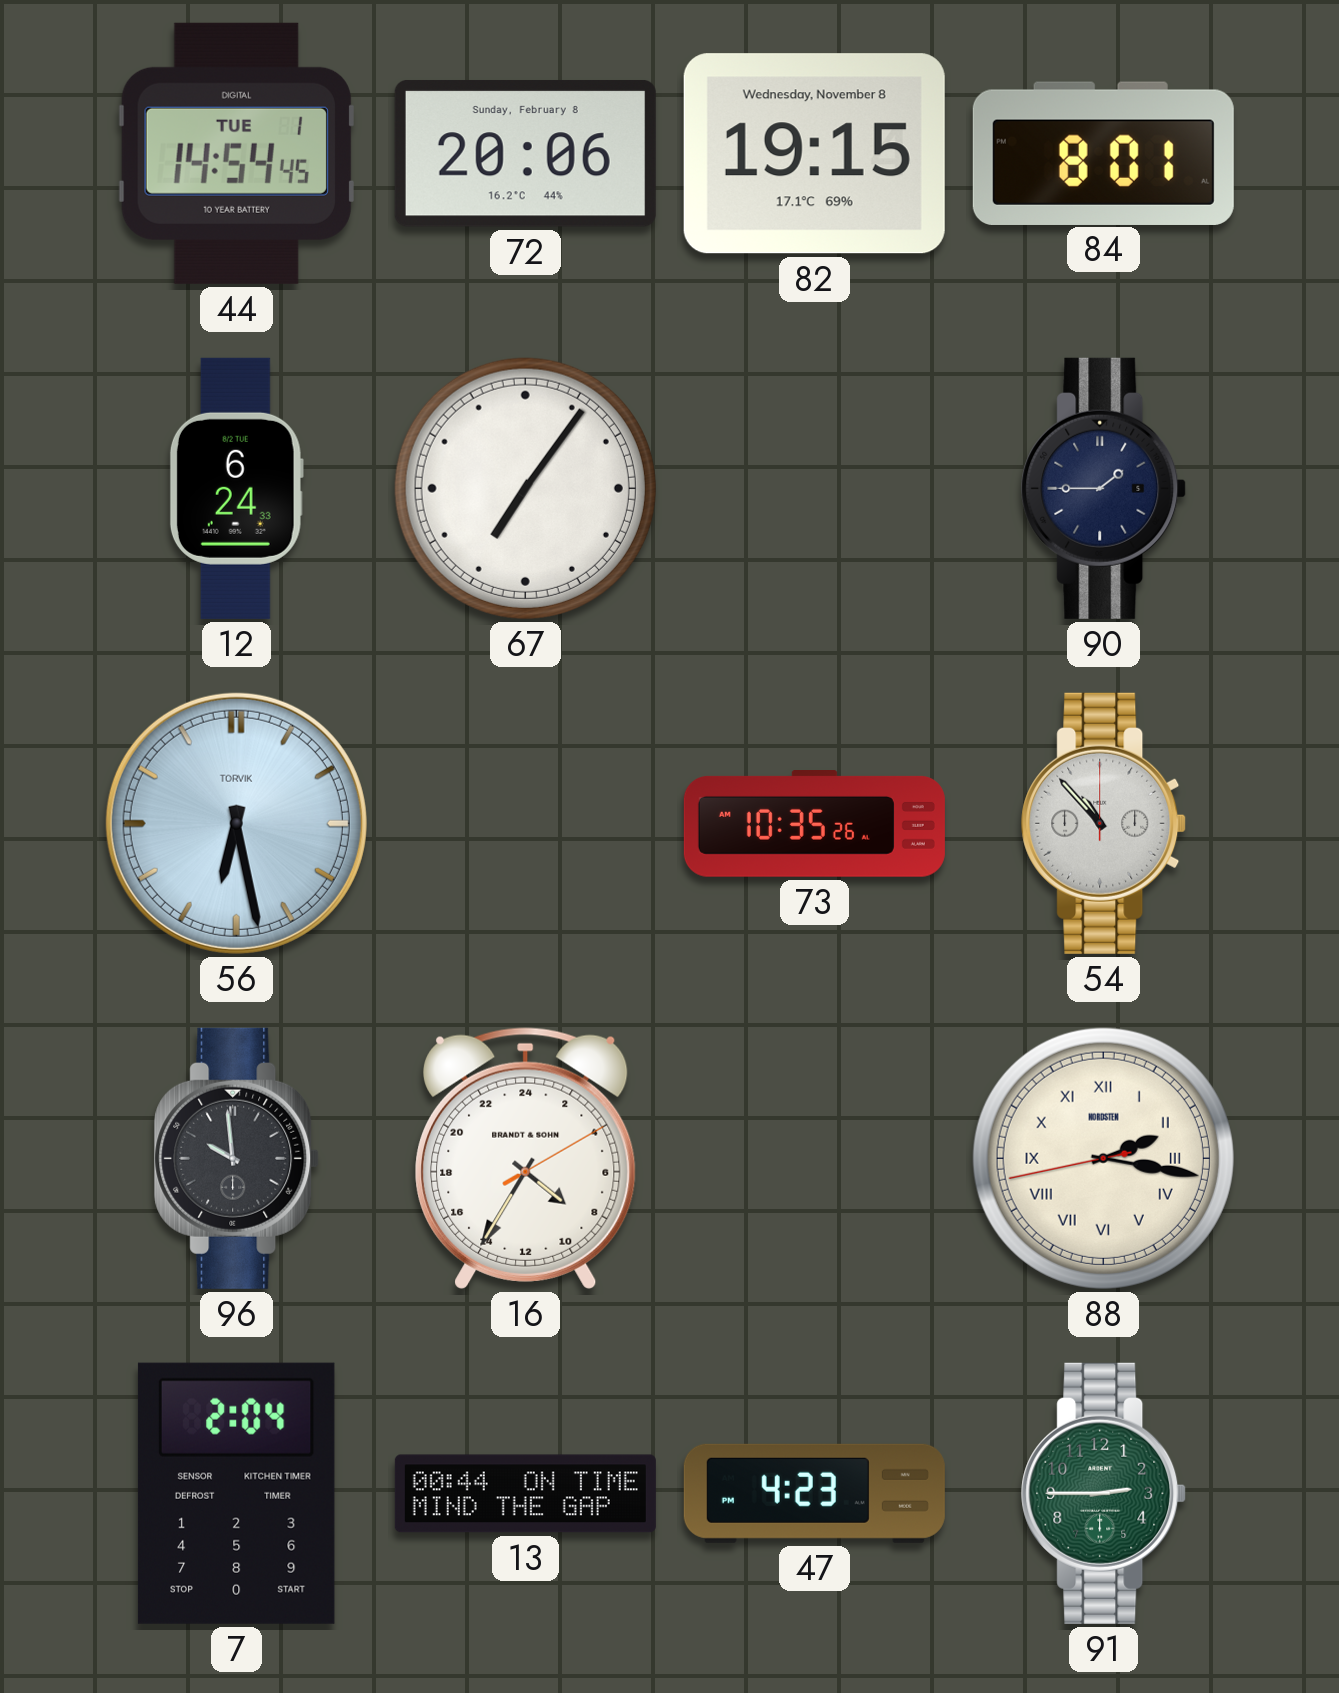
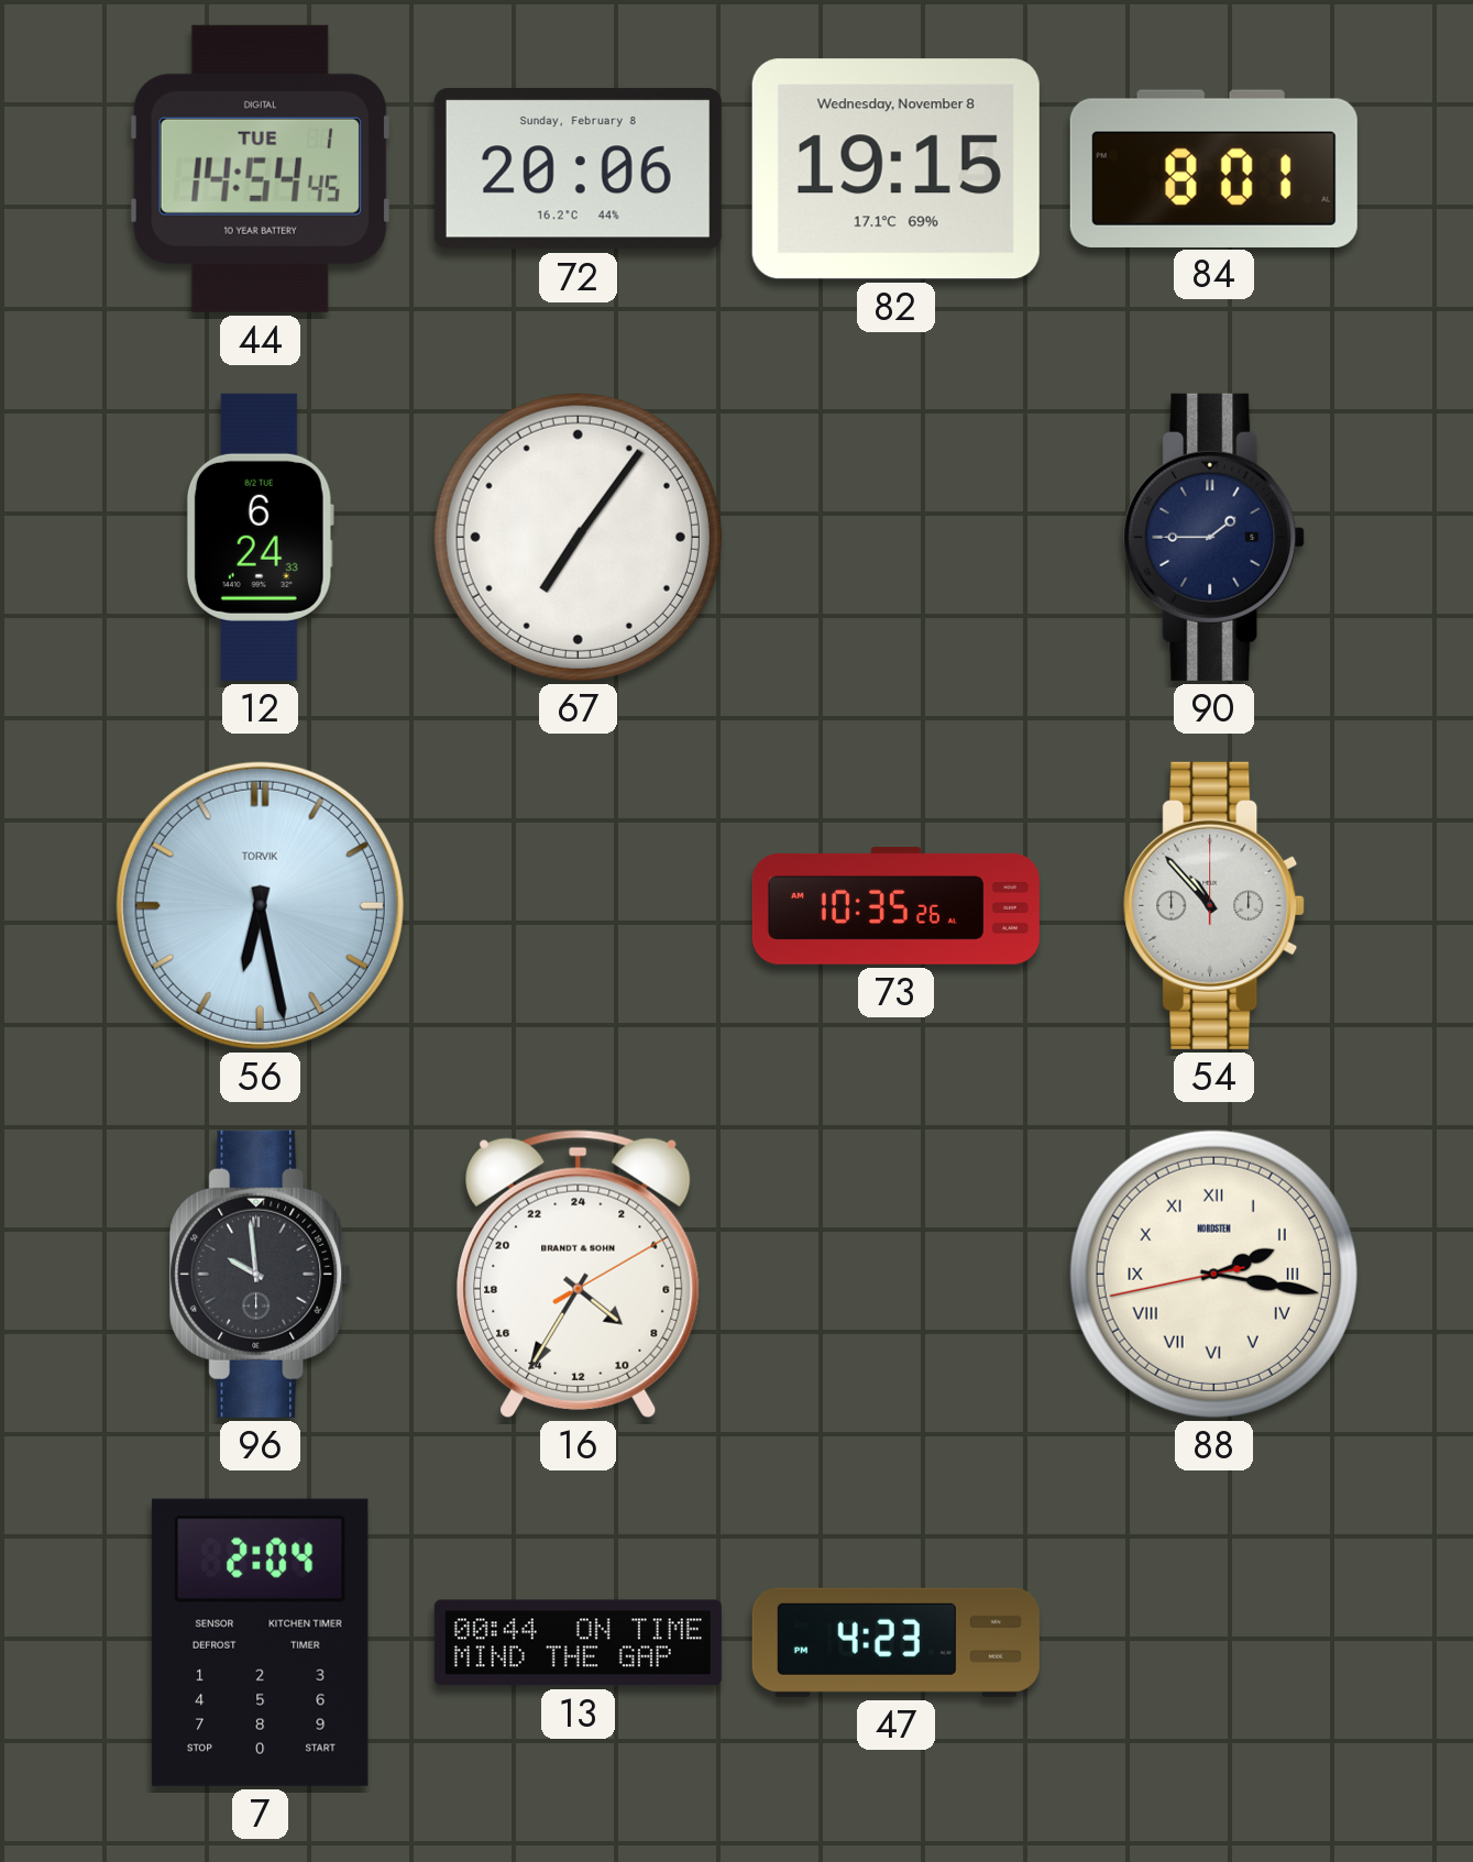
91: 2:45 -> none
